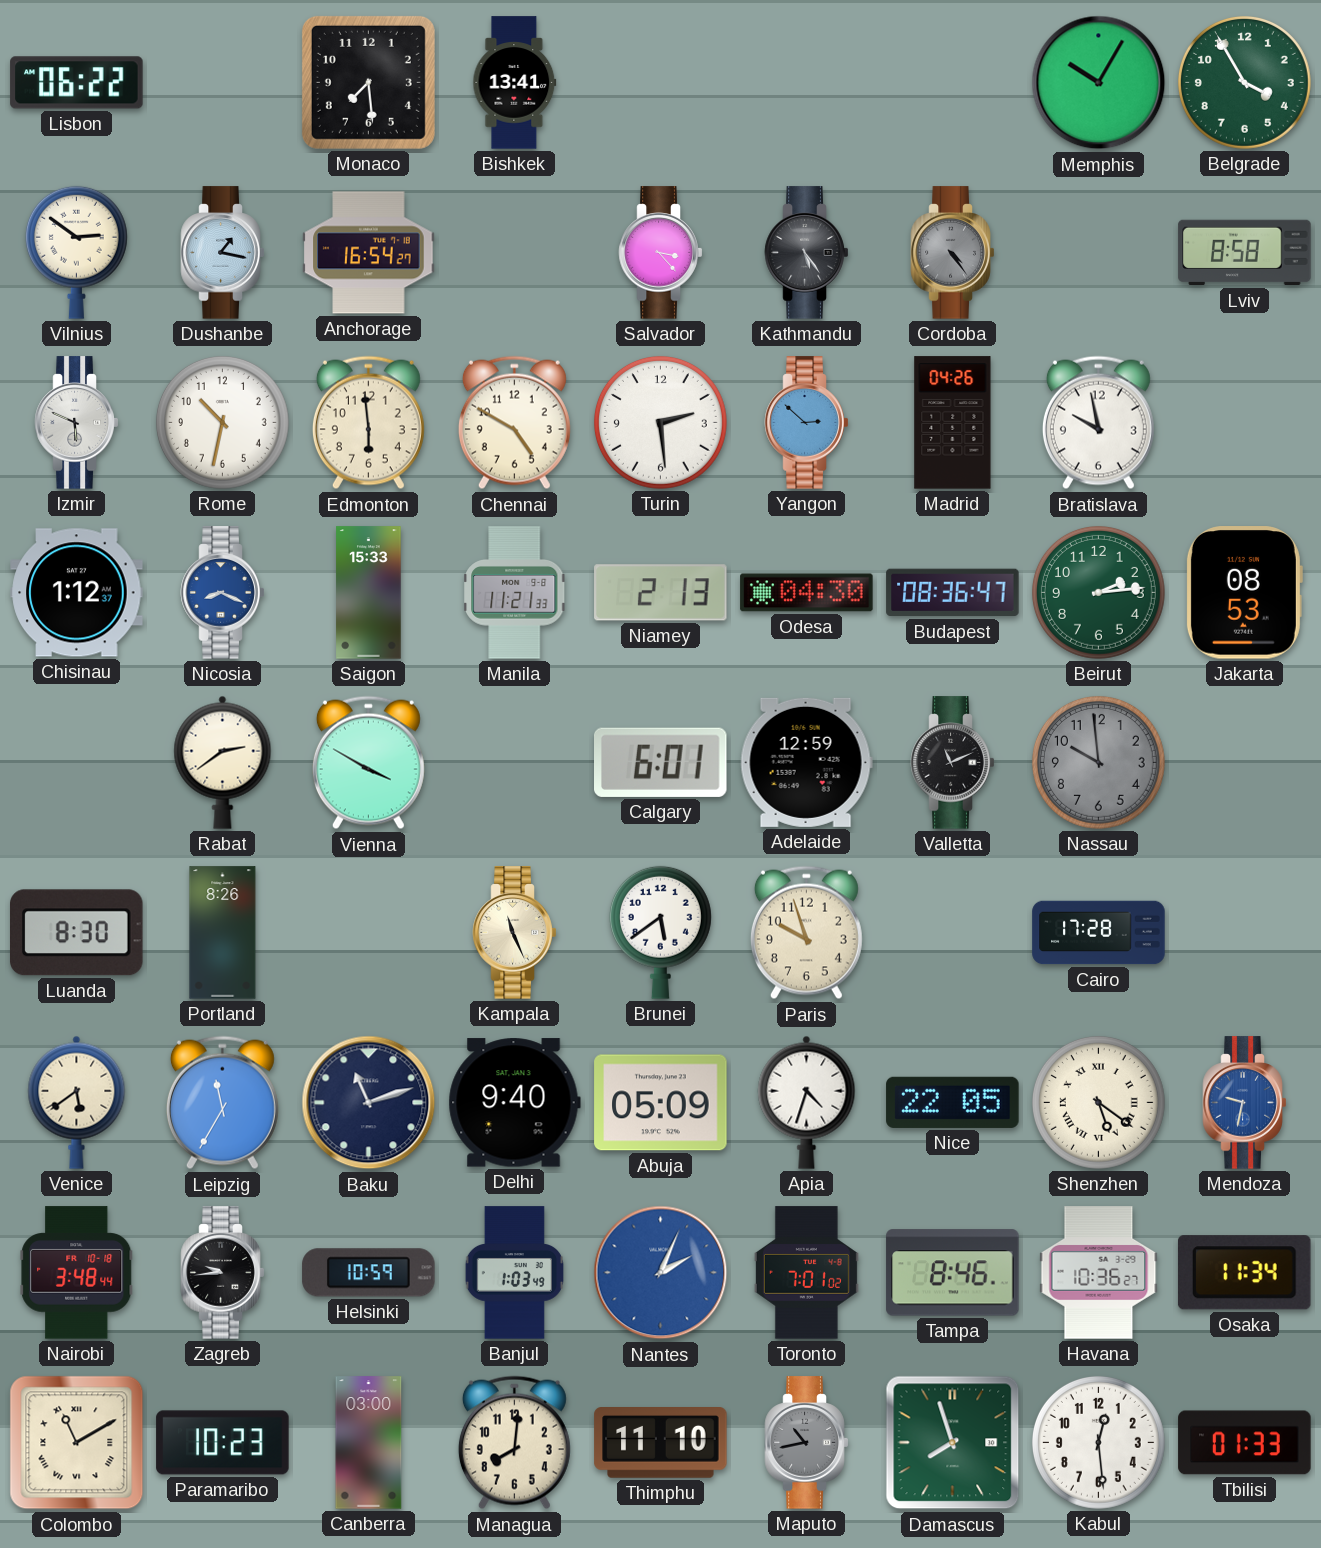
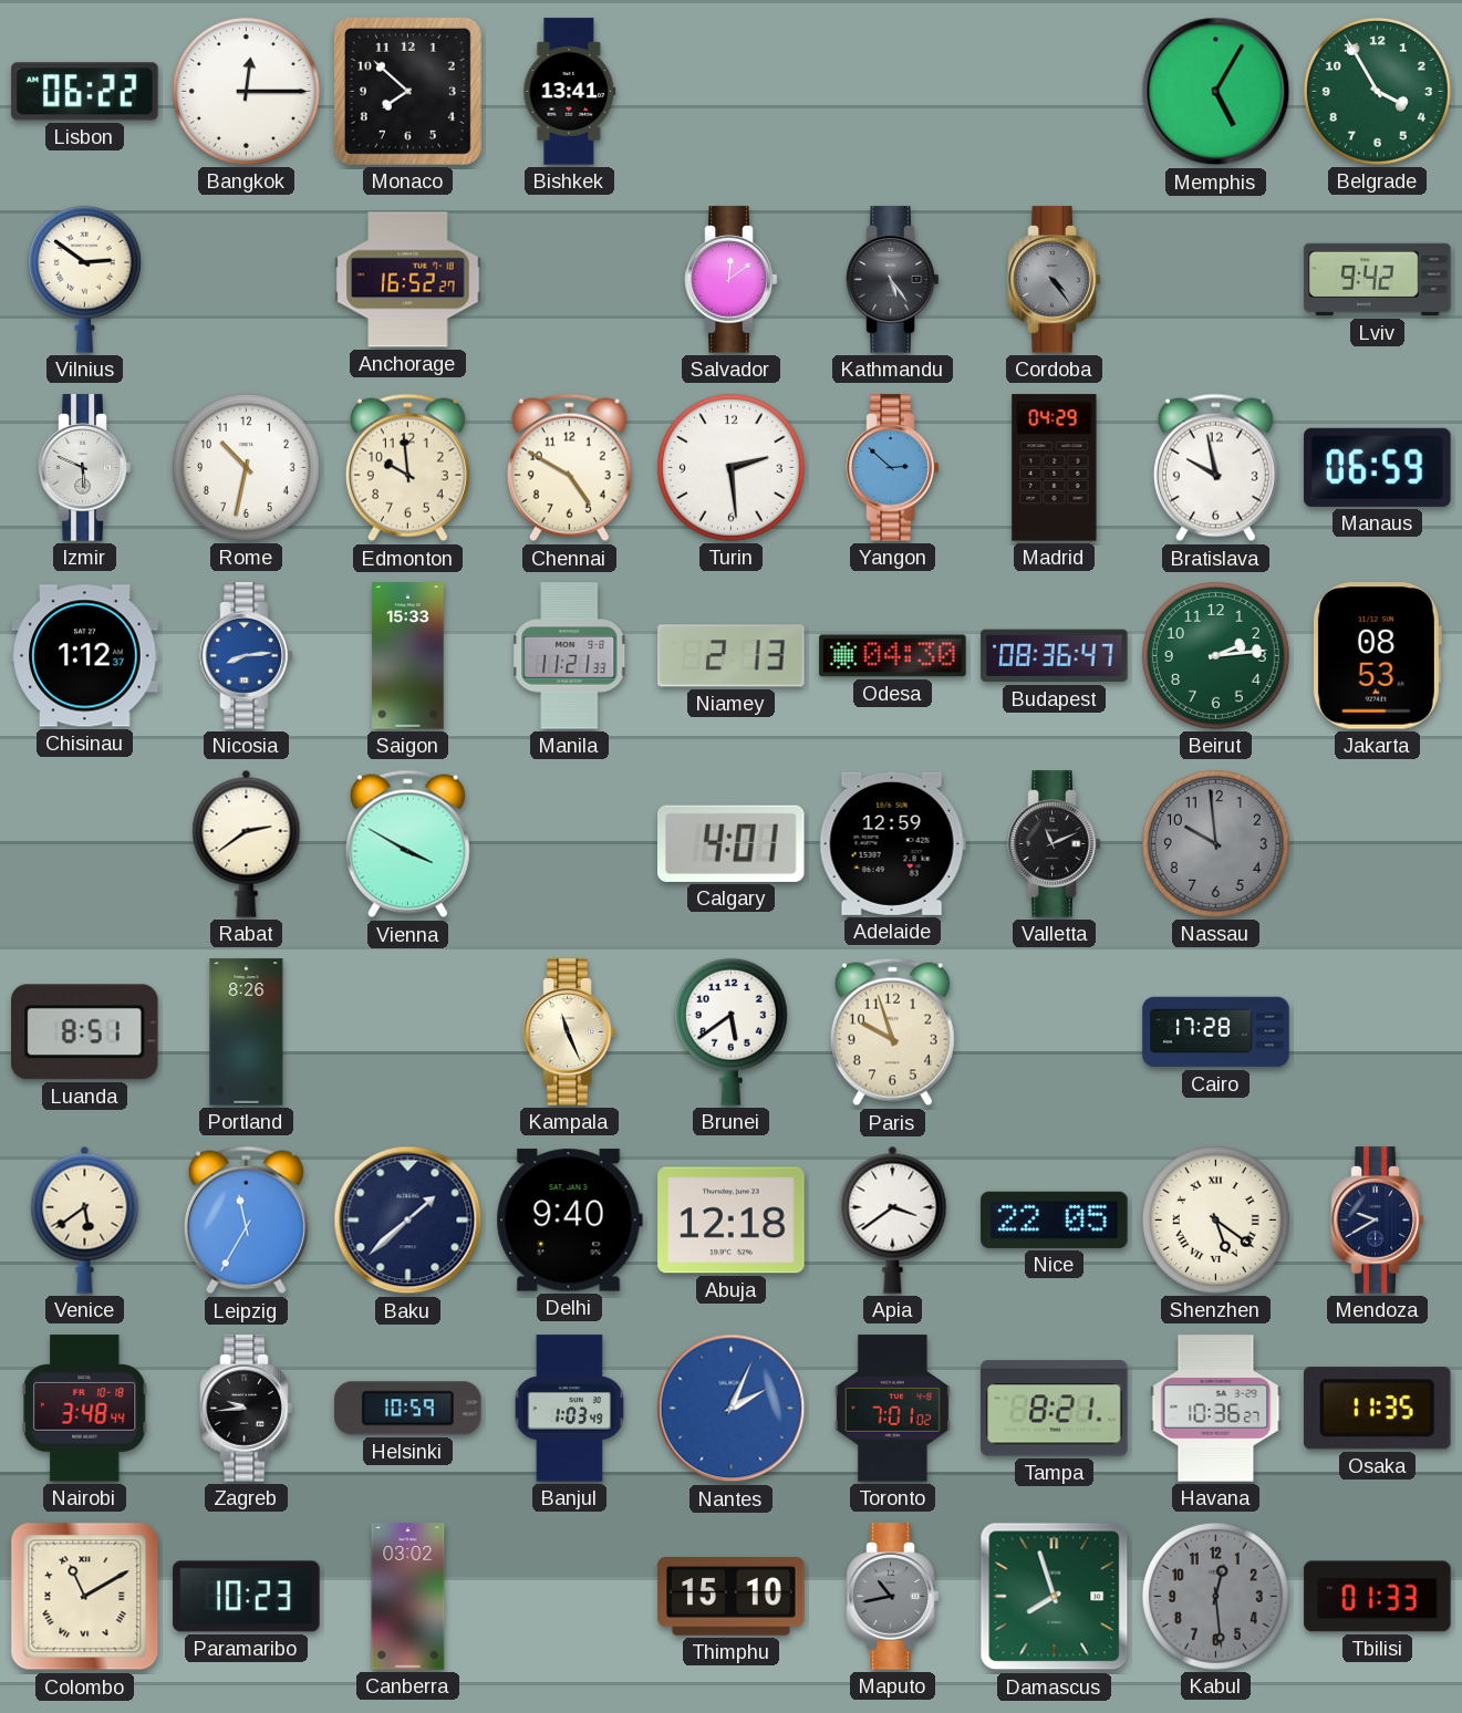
Bangkok: none -> 12:15
Monaco: 7:29 -> 7:52
Memphis: 10:05 -> 5:05
Dushanbe: 1:17 -> none
Anchorage: 16:54 -> 16:52
Salvador: 3:23 -> 12:09
Lviv: 8:58 -> 9:42
Edmonton: 5:59 -> 9:59
Madrid: 04:26 -> 04:29
Manaus: none -> 06:59
Nicosia: 8:19 -> 8:14
Calgary: 6:01 -> 4:01
Luanda: 8:30 -> 8:51
Baku: 11:12 -> 1:38
Abuja: 05:09 -> 12:18
Apia: 4:33 -> 3:39
Mendoza: 9:32 -> 9:40
Mendoza dial: blue -> navy
Tampa: 8:46 -> 8:21
Osaka: 11:34 -> 11:35
Canberra: 03:00 -> 03:02
Managua: 8:01 -> none
Thimphu: 11:10 -> 15:10
Kabul dial: white -> grey
